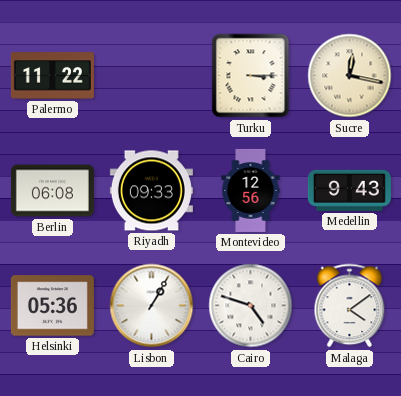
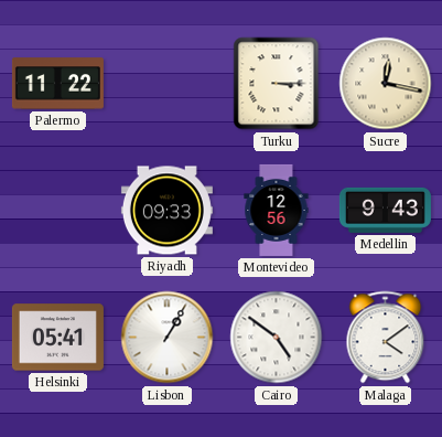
Berlin: 06:08 -> none
Helsinki: 05:36 -> 05:41
Cairo: 4:48 -> 4:51
